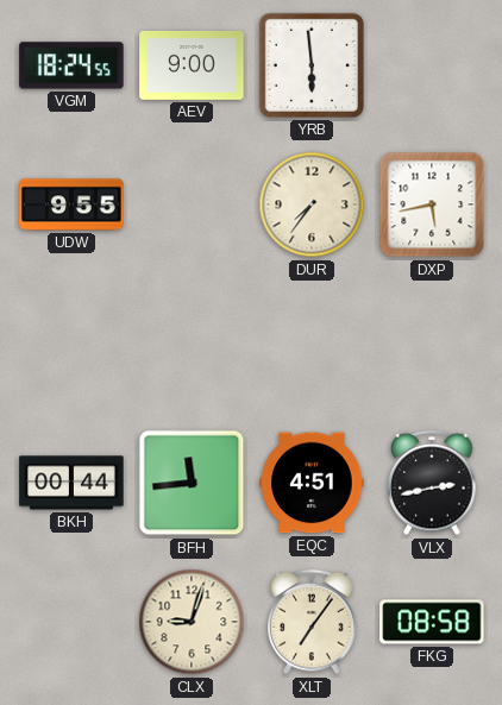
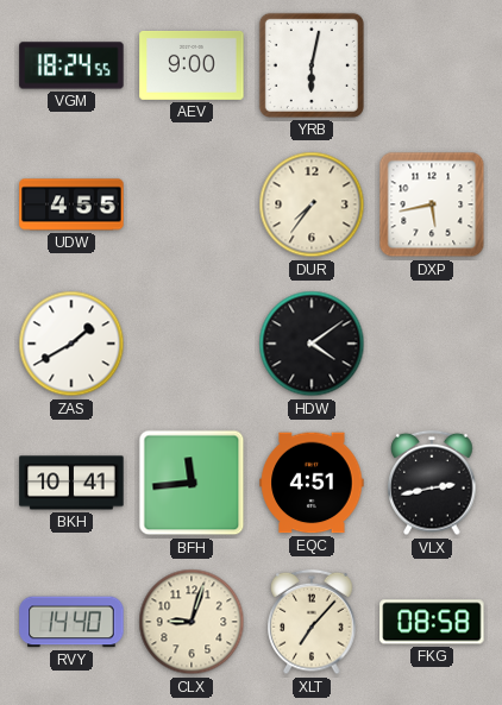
YRB: 5:59 -> 6:02
UDW: 9:55 -> 4:55
ZAS: none -> 1:40
HDW: none -> 4:09
BKH: 00:44 -> 10:41
RVY: none -> 14:40
XLT: 7:06 -> 7:07
